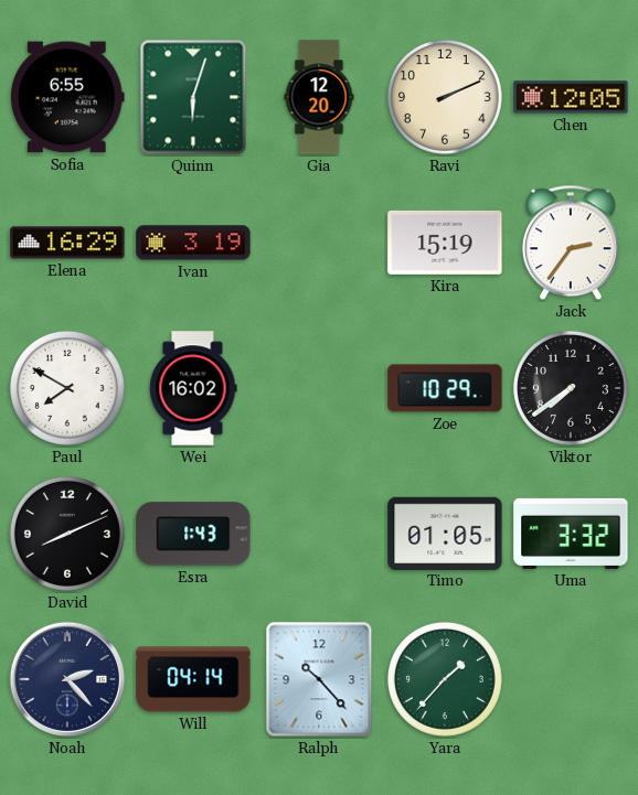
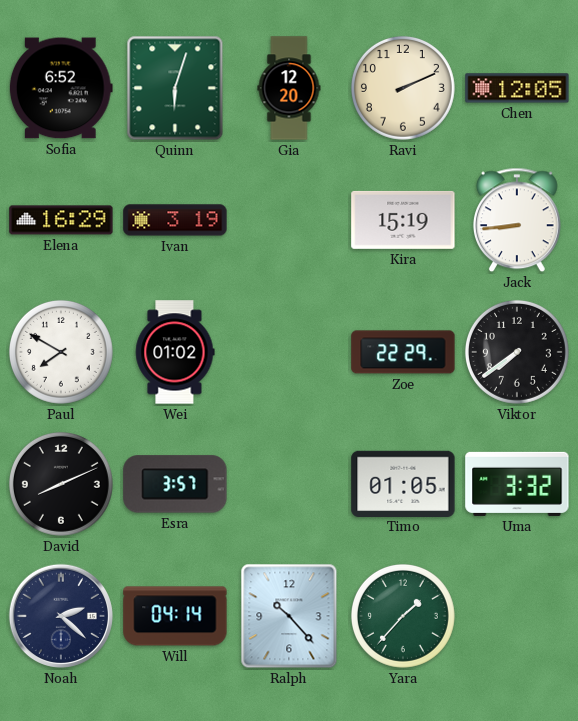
Sofia: 6:55 -> 6:52
Jack: 2:36 -> 8:44
Wei: 16:02 -> 01:02
Zoe: 10:29 -> 22:29
Esra: 1:43 -> 3:57
Noah: 2:23 -> 2:22
